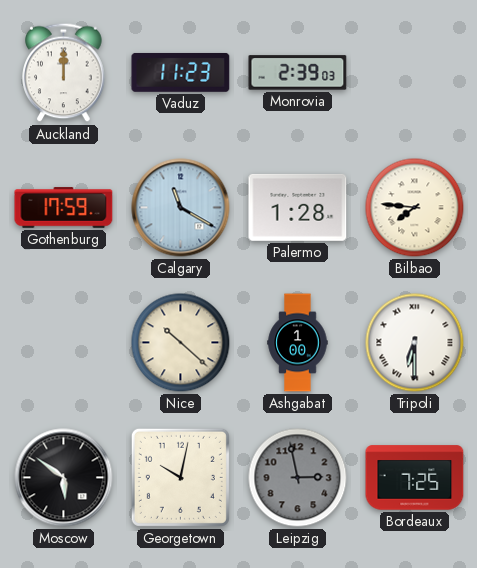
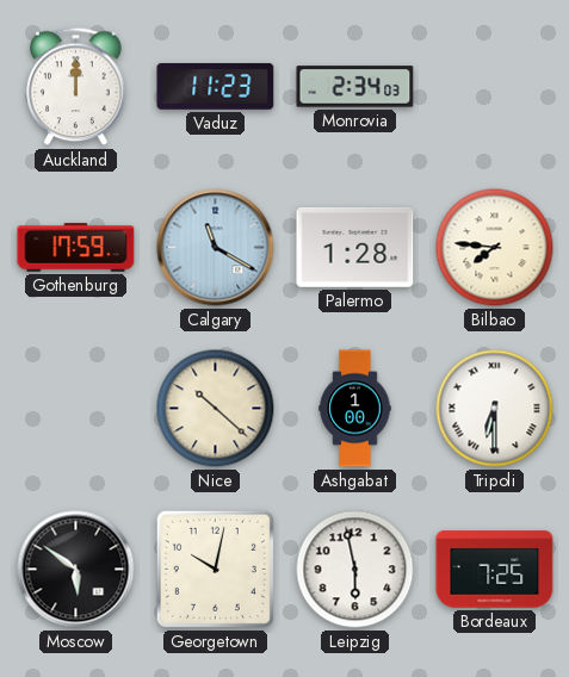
Monrovia: 2:39 -> 2:34
Leipzig: 2:58 -> 5:58
Leipzig dial: grey -> white
